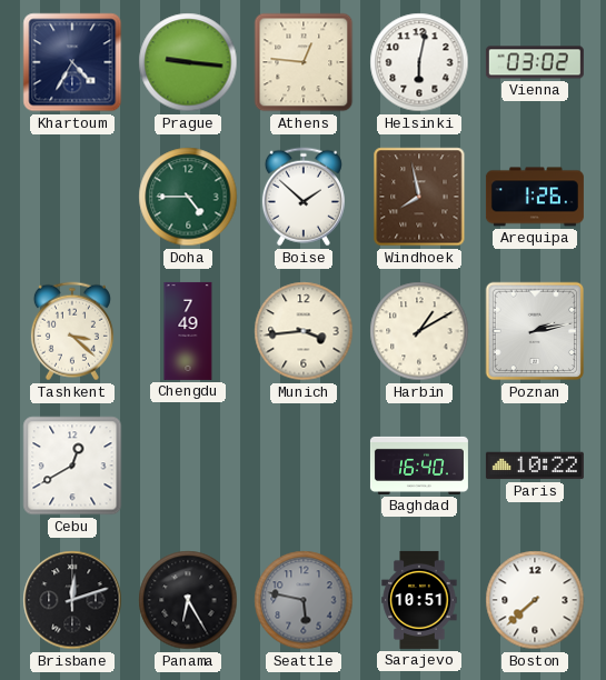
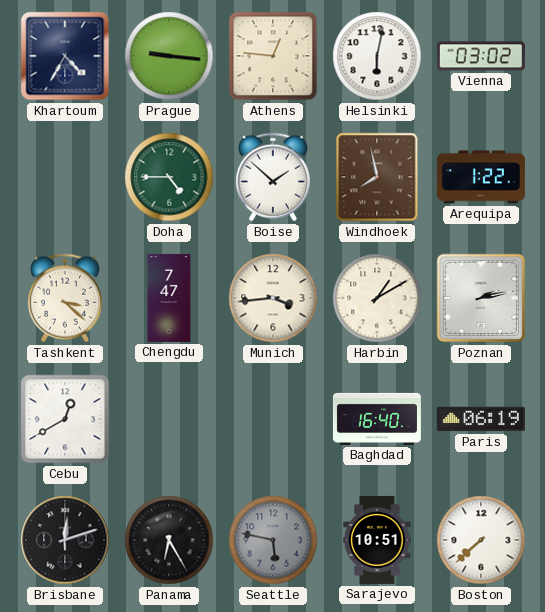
Arequipa: 1:26 -> 1:22
Chengdu: 7:49 -> 7:47
Paris: 10:22 -> 06:19
